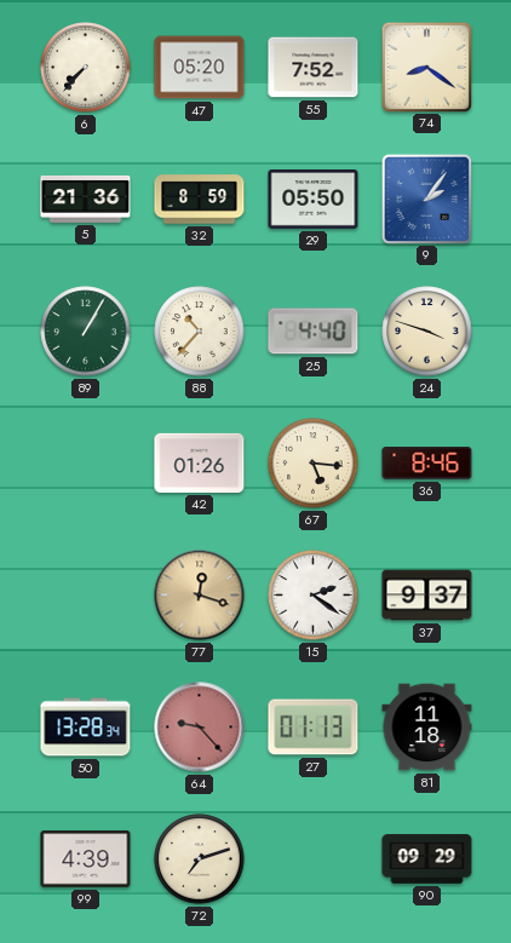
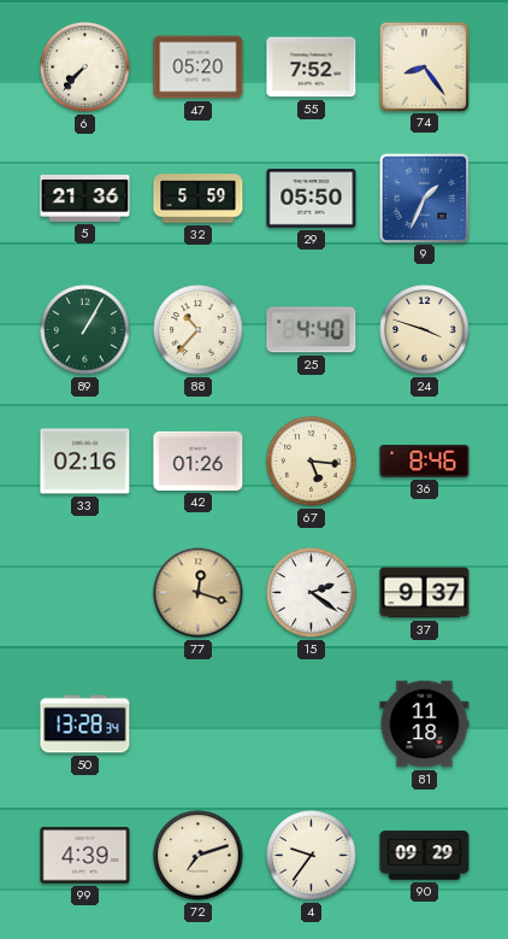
74: 8:21 -> 8:24
32: 8:59 -> 5:59
9: 2:06 -> 1:34
33: none -> 02:16
64: 9:23 -> none
27: 01:13 -> none
4: none -> 9:36
